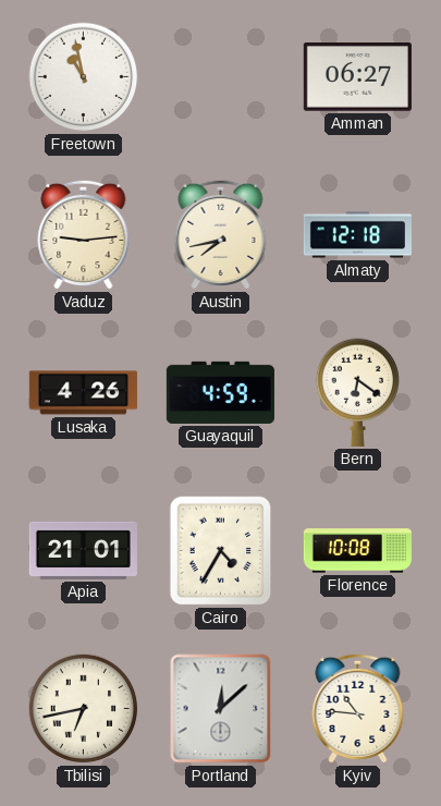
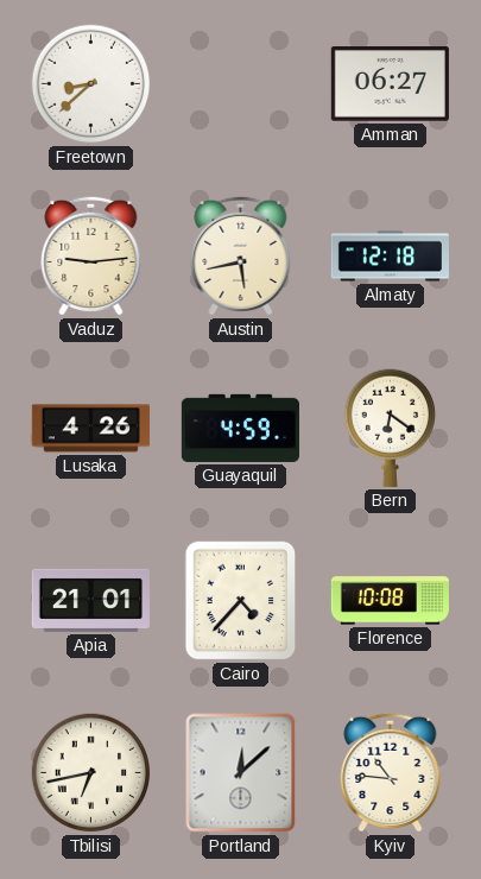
Freetown: 10:58 -> 8:38
Austin: 7:43 -> 5:43
Cairo: 4:35 -> 4:37
